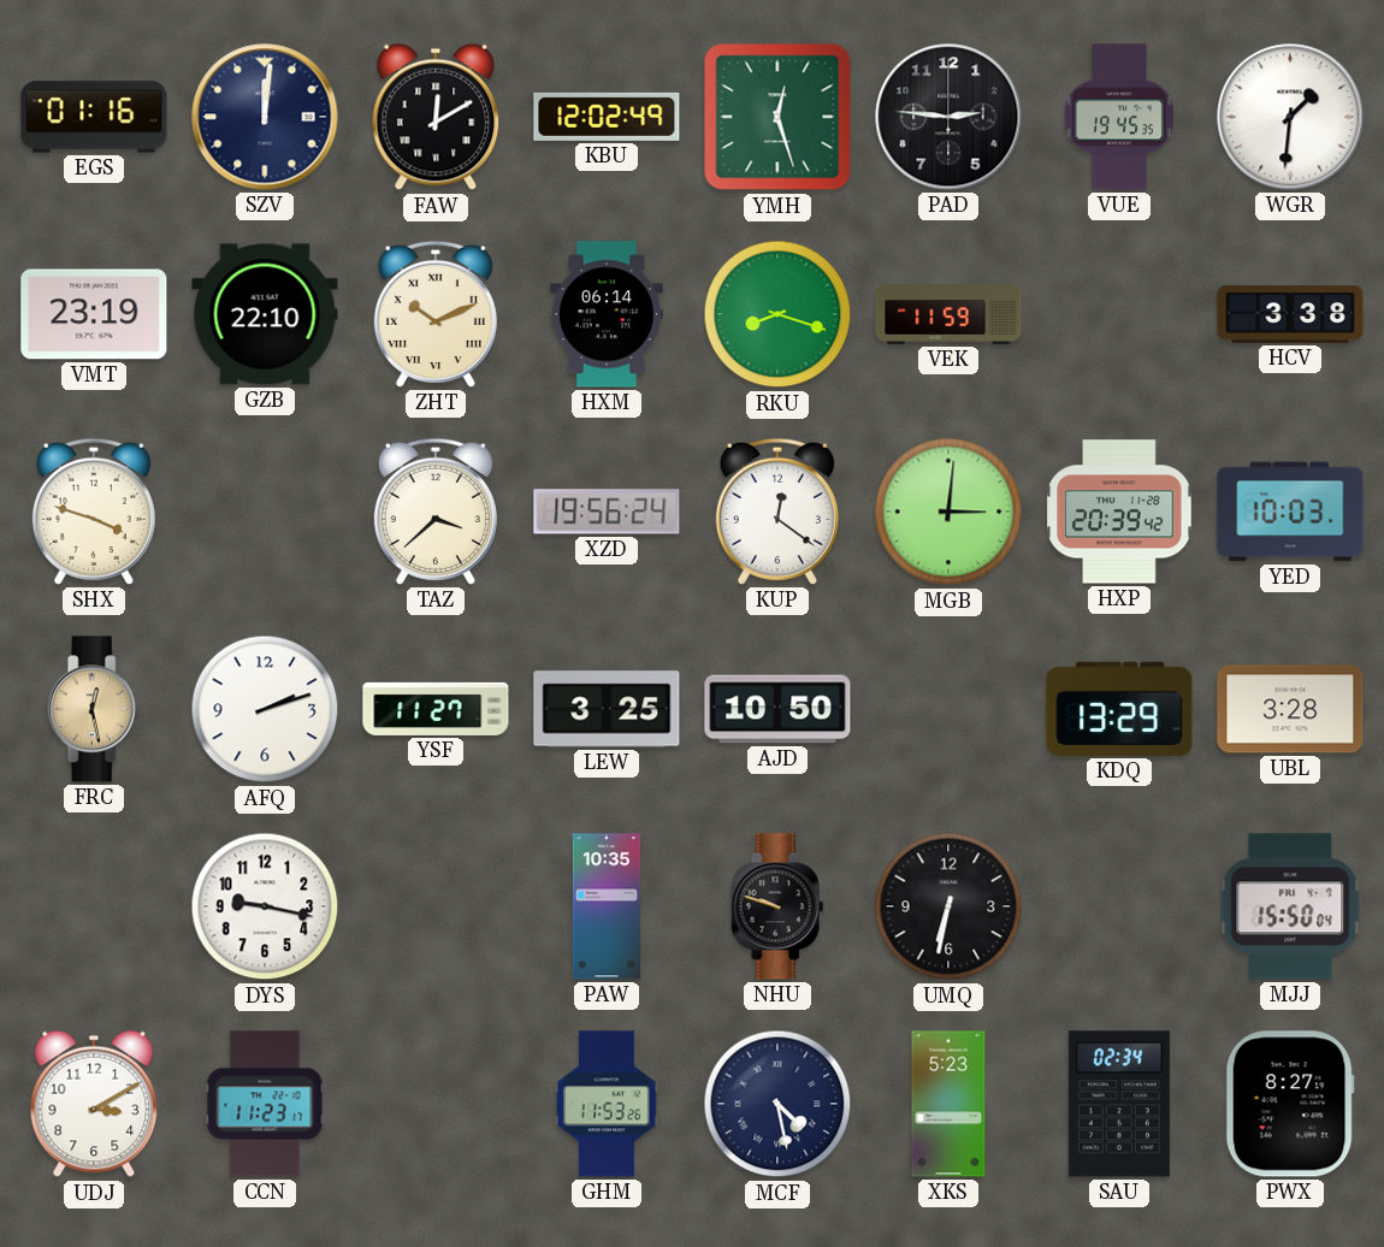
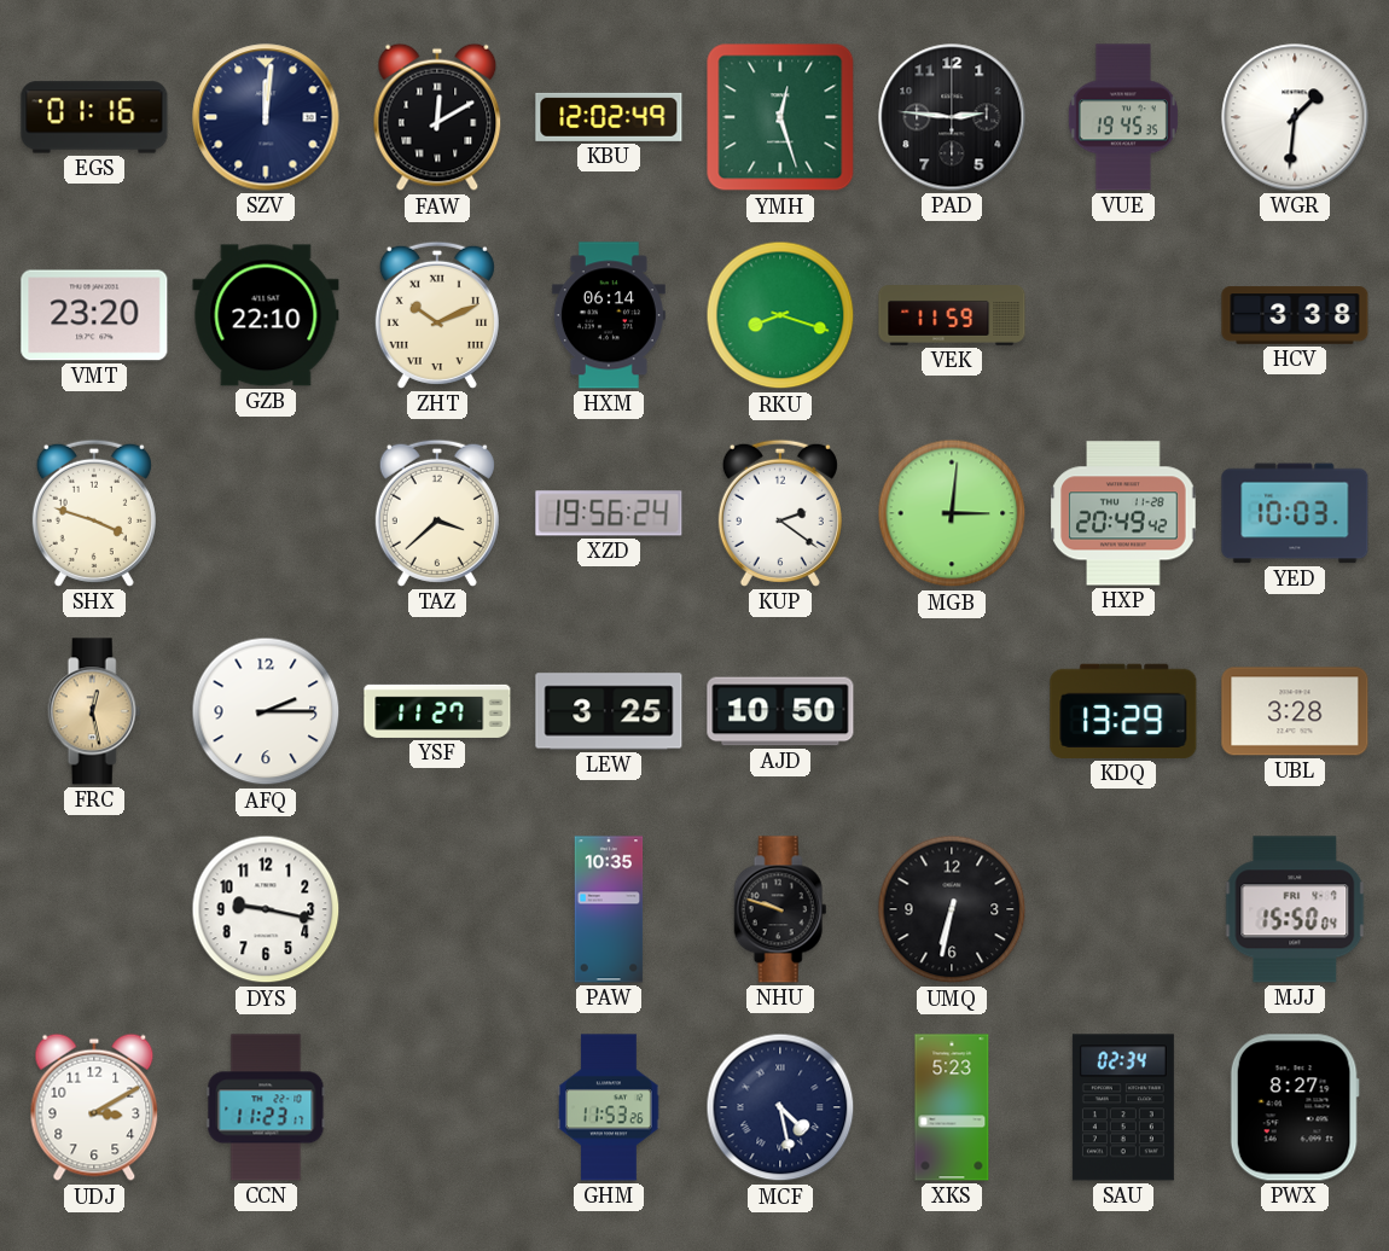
VMT: 23:19 -> 23:20
KUP: 12:21 -> 2:21
HXP: 20:39 -> 20:49
AFQ: 2:12 -> 2:15
